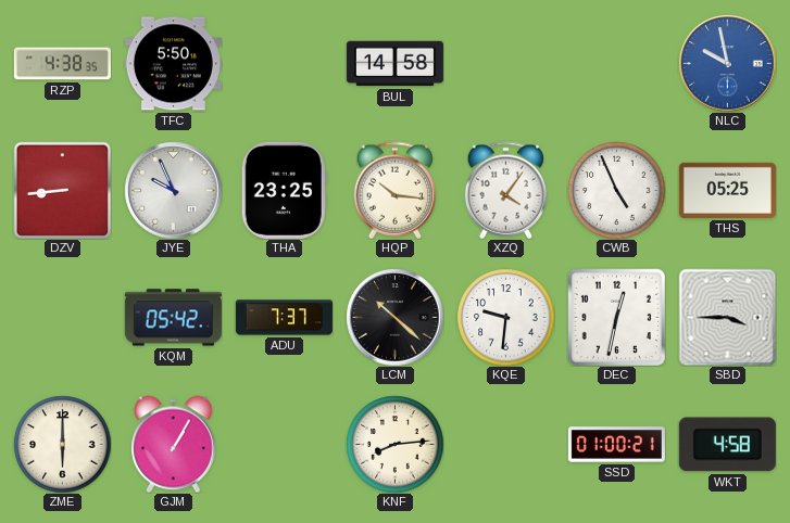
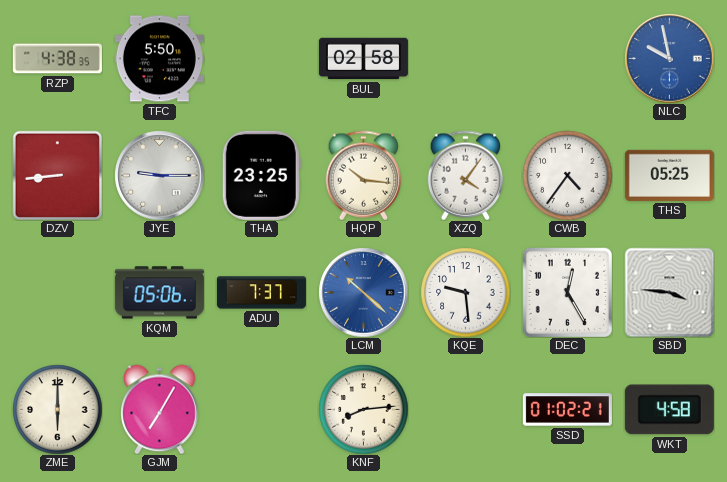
BUL: 14:58 -> 02:58
JYE: 9:56 -> 9:15
CWB: 4:56 -> 4:36
KQM: 05:42 -> 05:06
LCM dial: black -> blue
KQE: 9:31 -> 9:29
DEC: 12:32 -> 12:25
SBD: 3:45 -> 3:46
GJM: 1:05 -> 7:05
SSD: 01:00 -> 01:02
